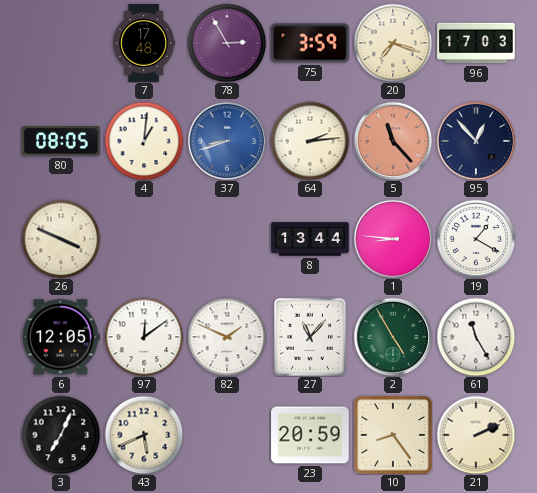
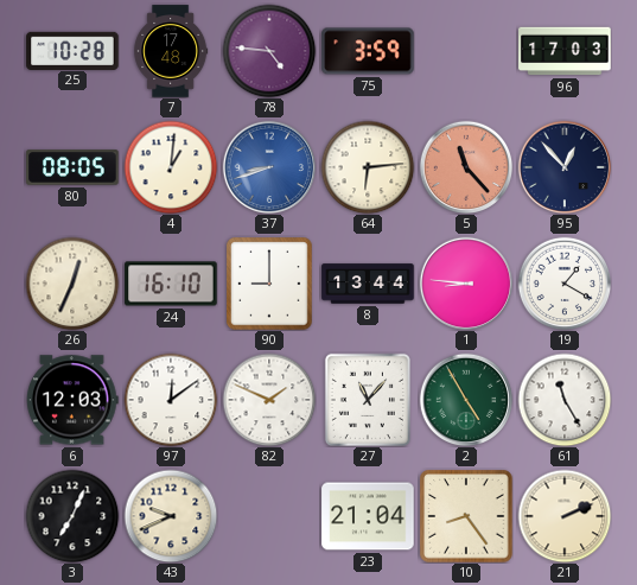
25: none -> 10:28
78: 2:55 -> 4:46
20: 7:18 -> none
64: 2:14 -> 6:14
26: 3:49 -> 12:34
24: none -> 16:10
90: none -> 9:00
6: 12:05 -> 12:03
43: 5:41 -> 9:41
23: 20:59 -> 21:04
